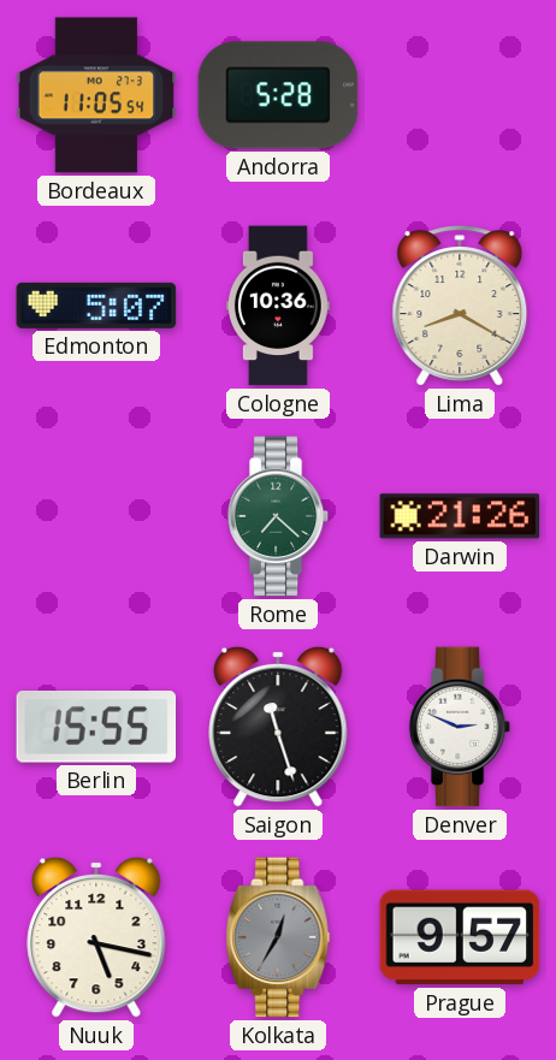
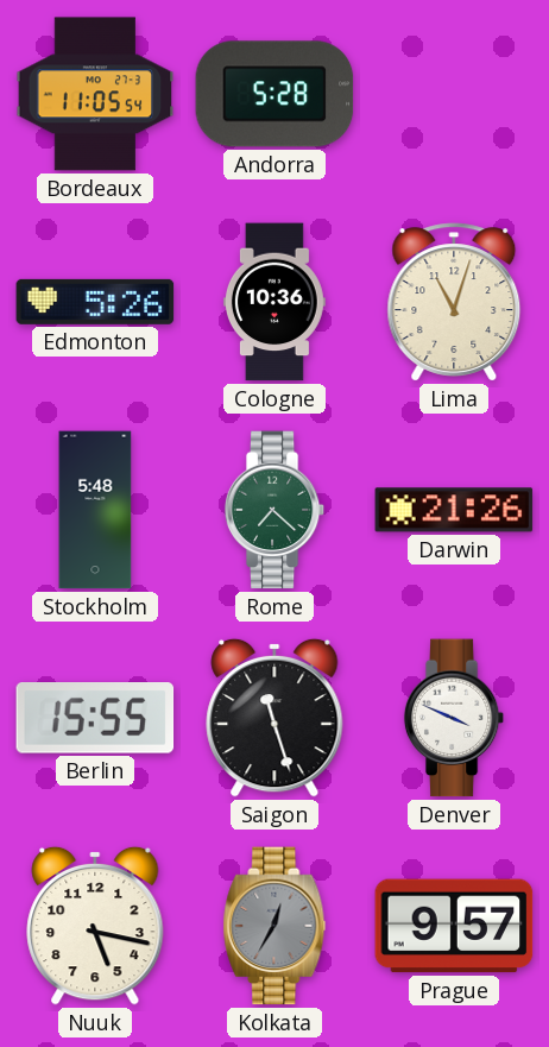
Edmonton: 5:07 -> 5:26
Lima: 8:20 -> 11:03
Stockholm: none -> 5:48
Denver: 2:49 -> 3:49
